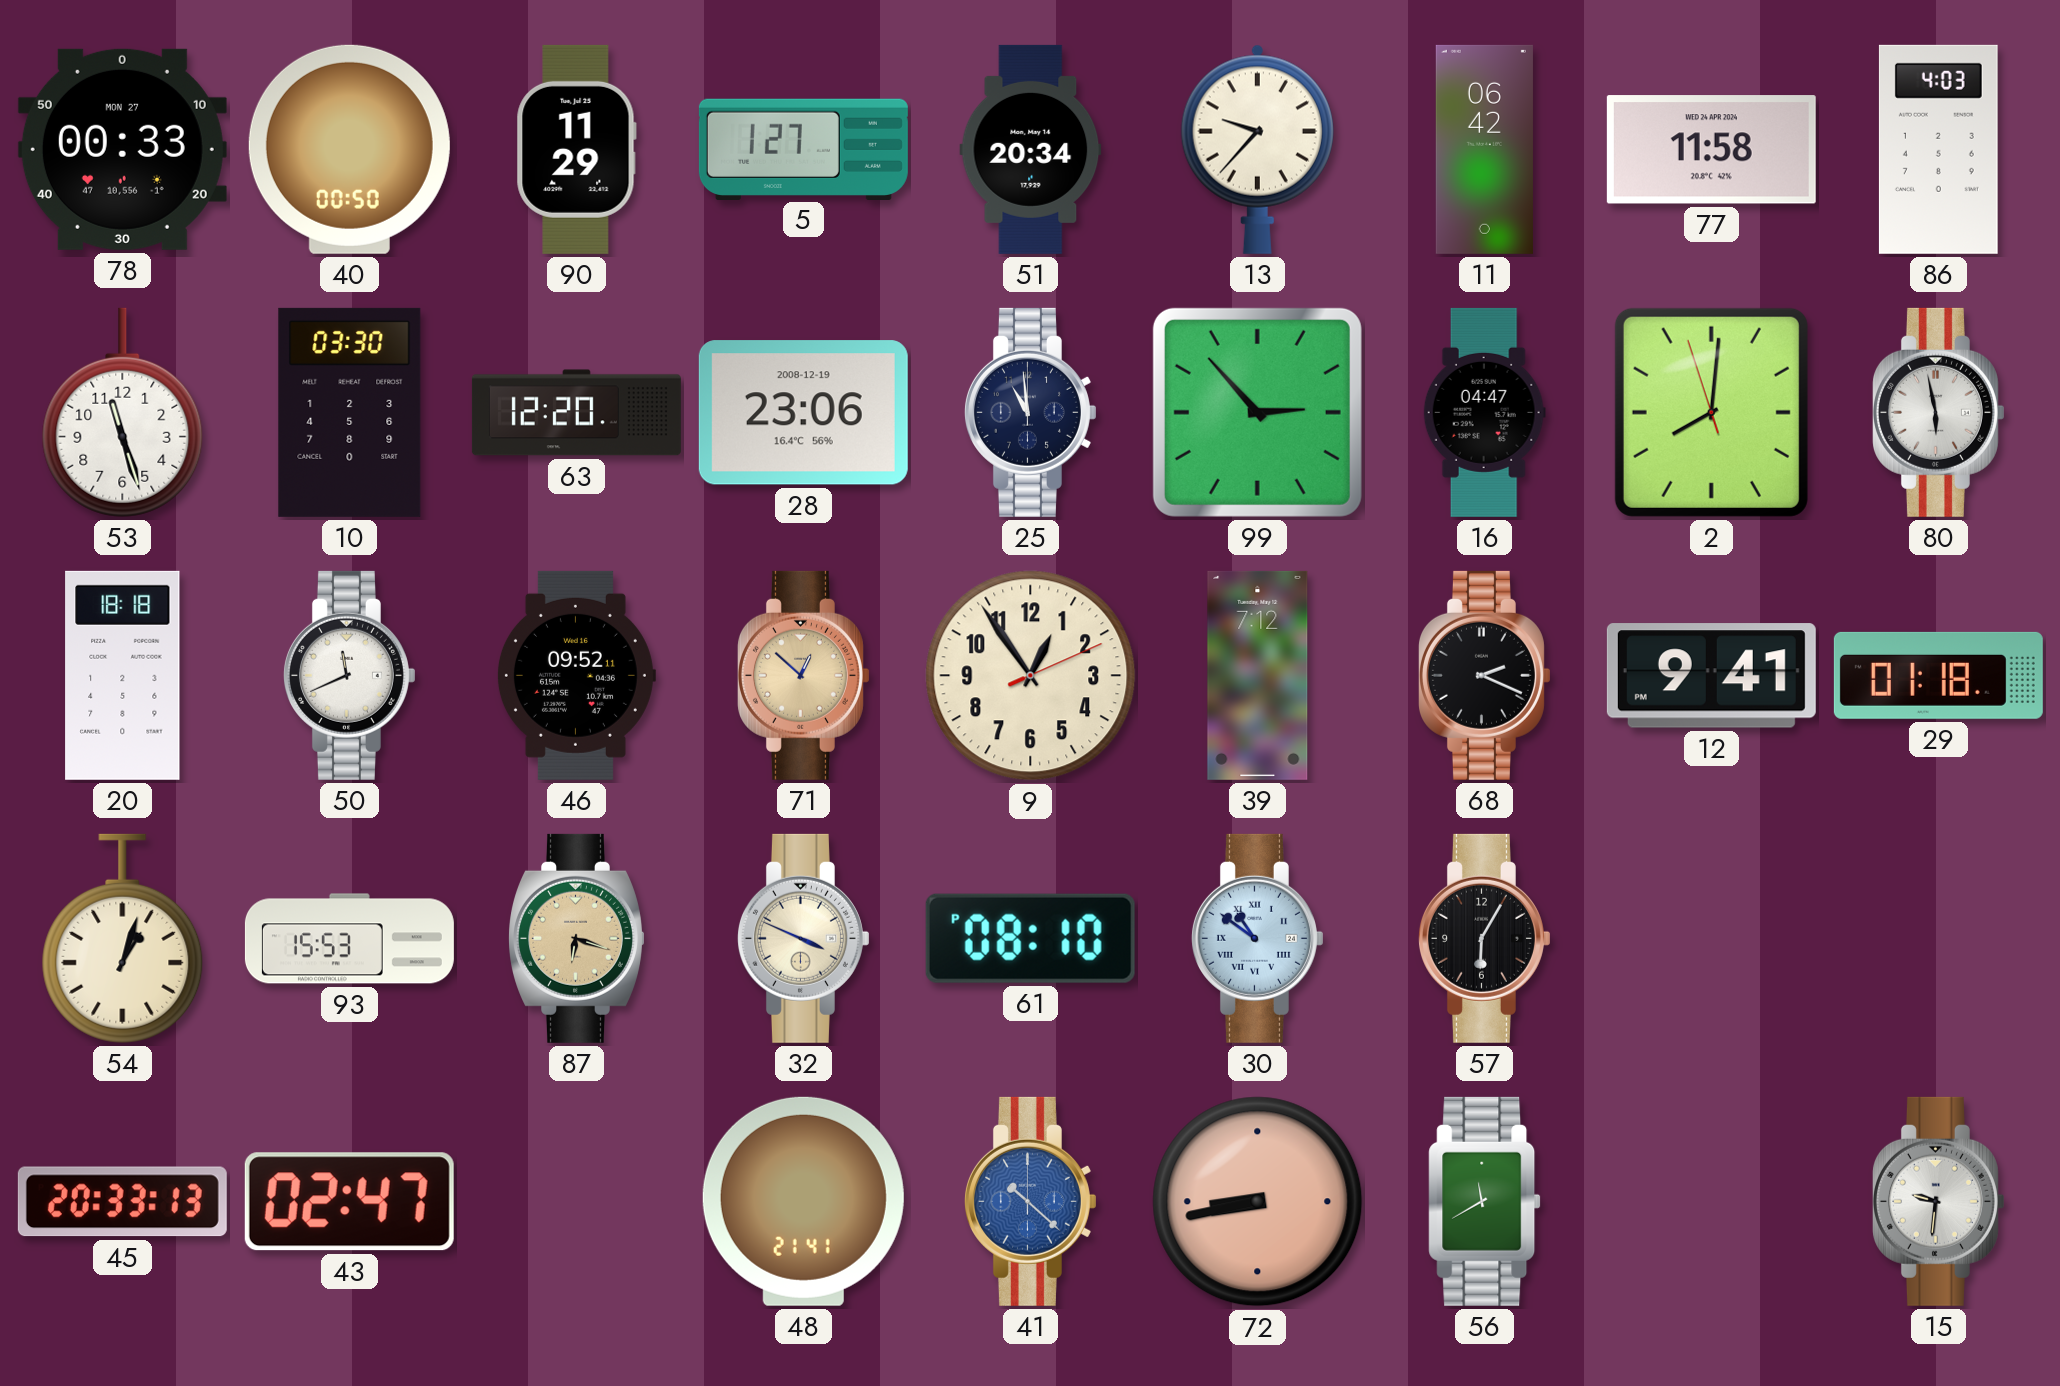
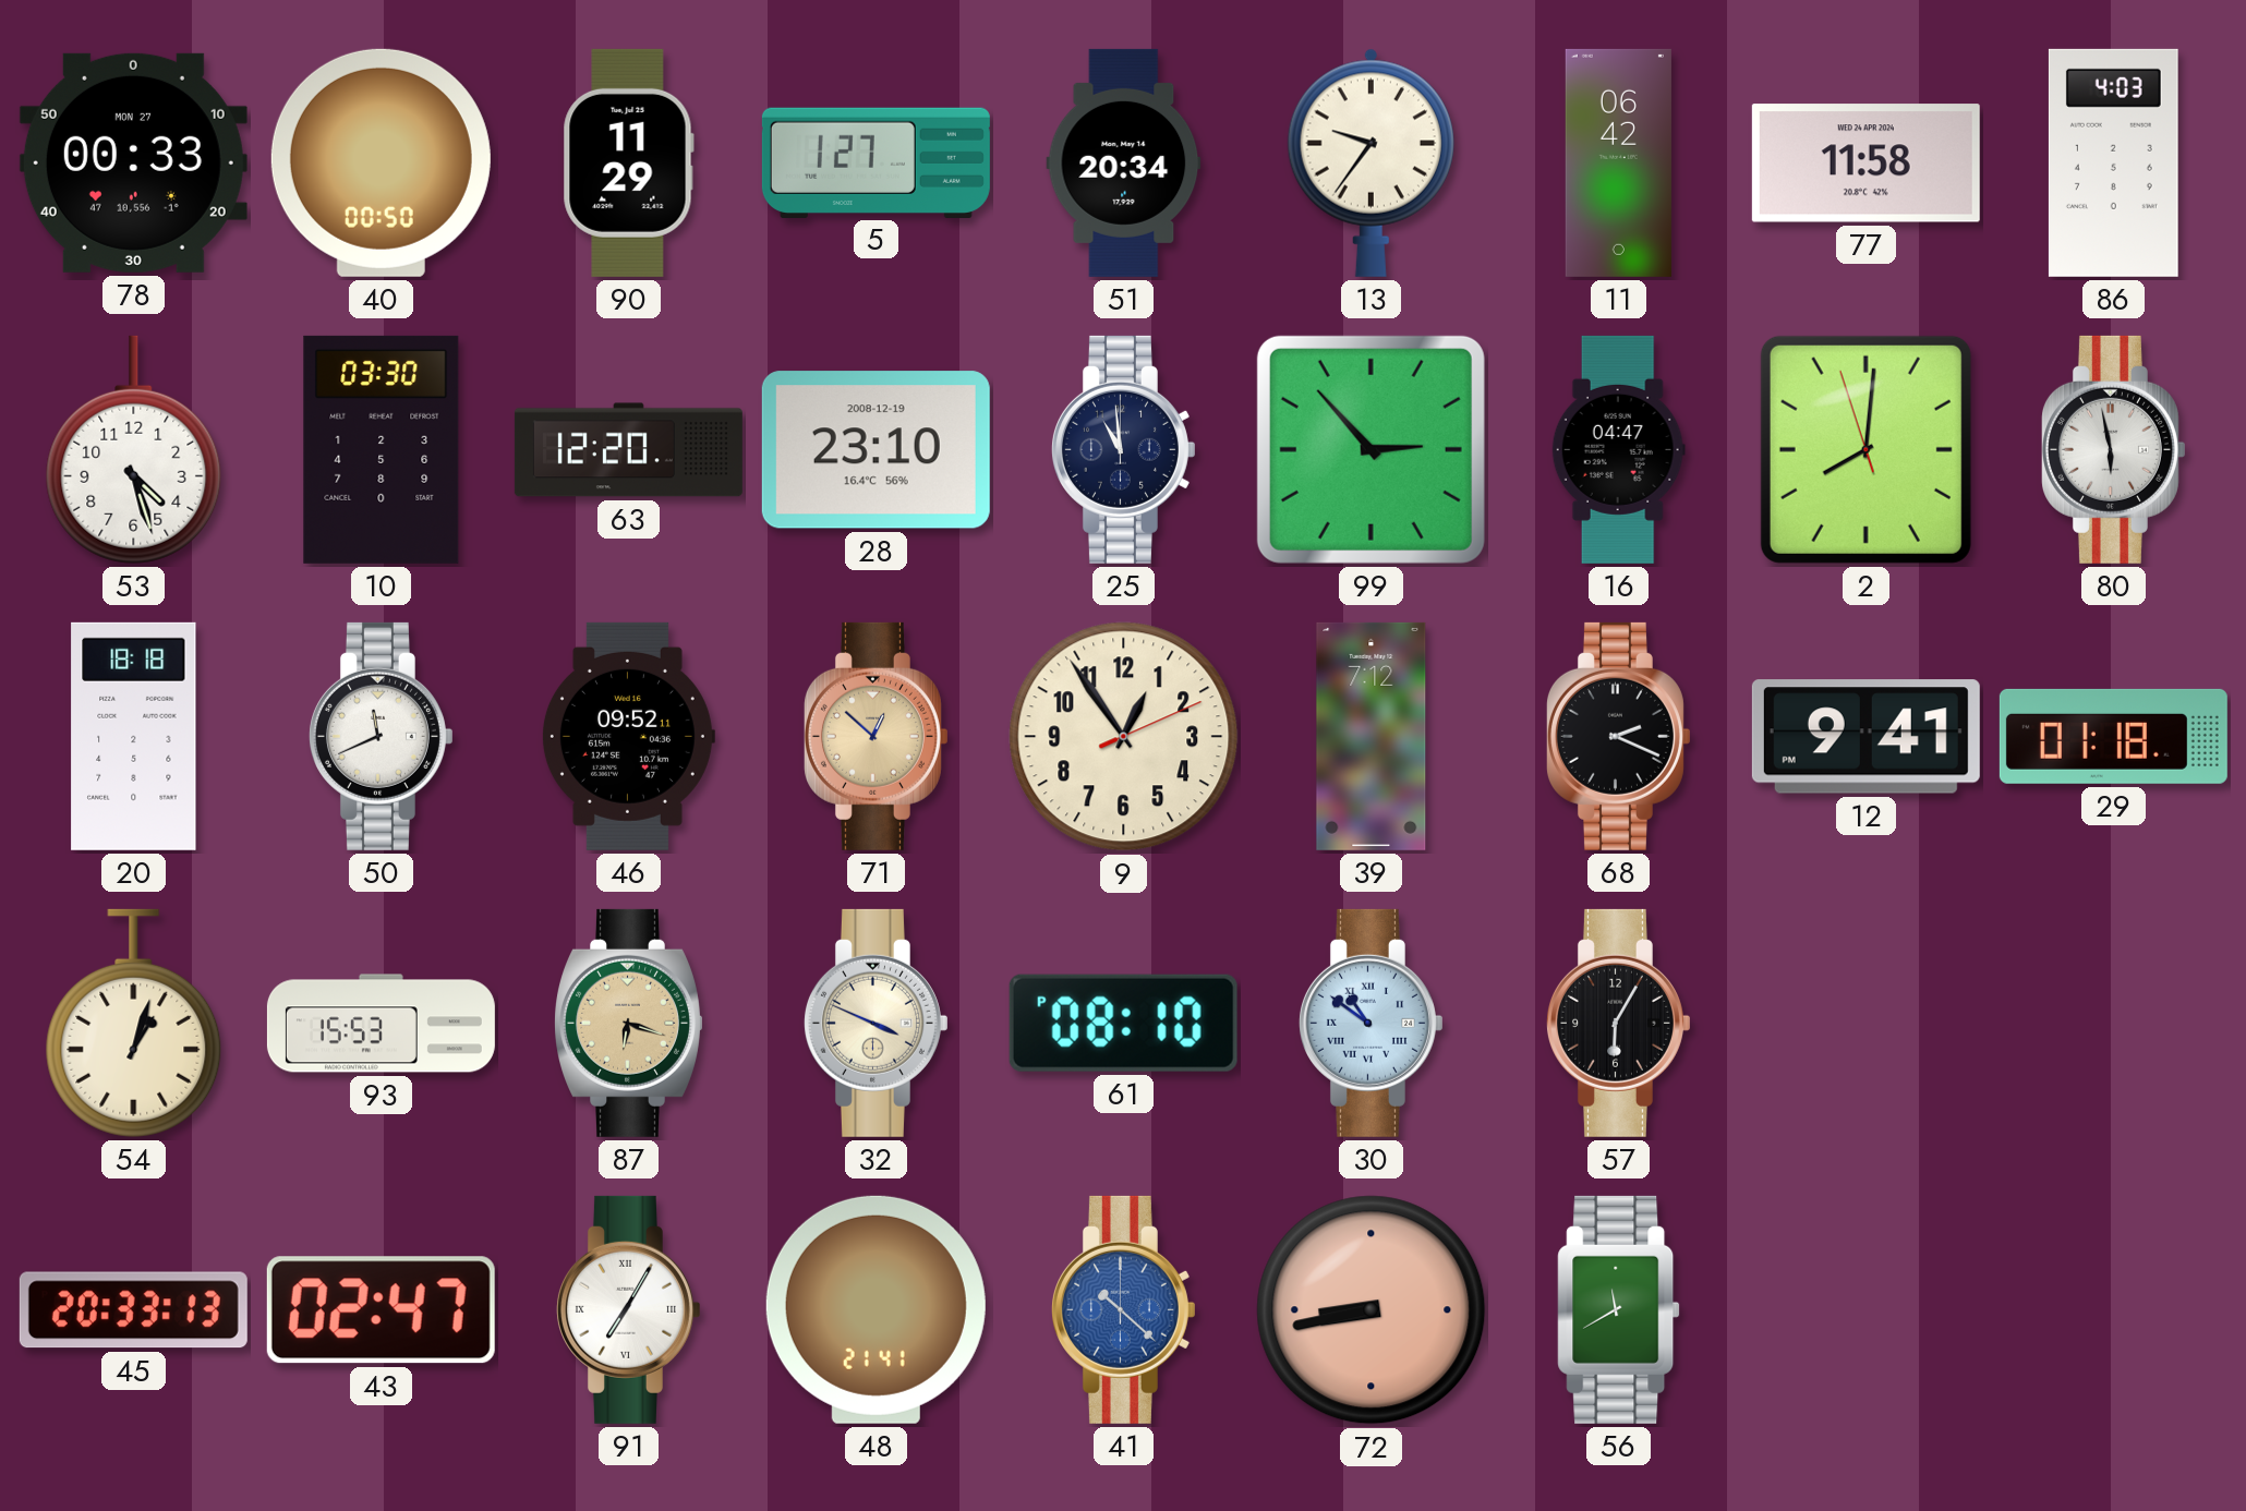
13: 9:37 -> 9:36
53: 11:27 -> 4:27
28: 23:06 -> 23:10
91: none -> 7:05
15: 9:31 -> none
